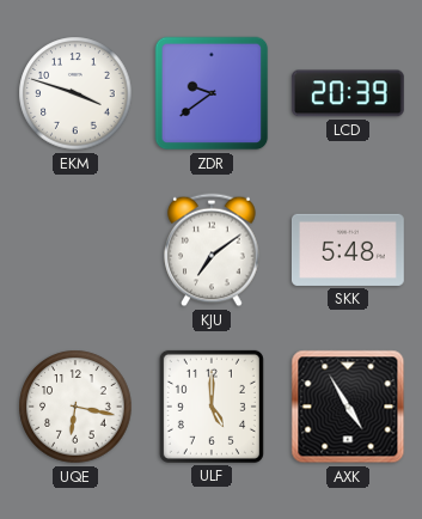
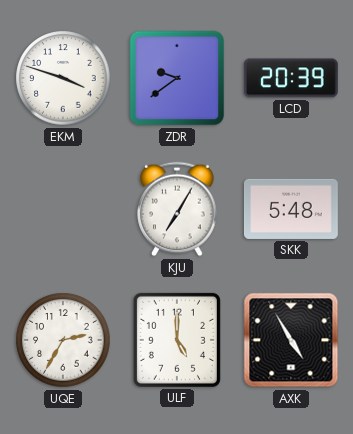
KJU: 7:09 -> 7:05
UQE: 6:17 -> 2:35
